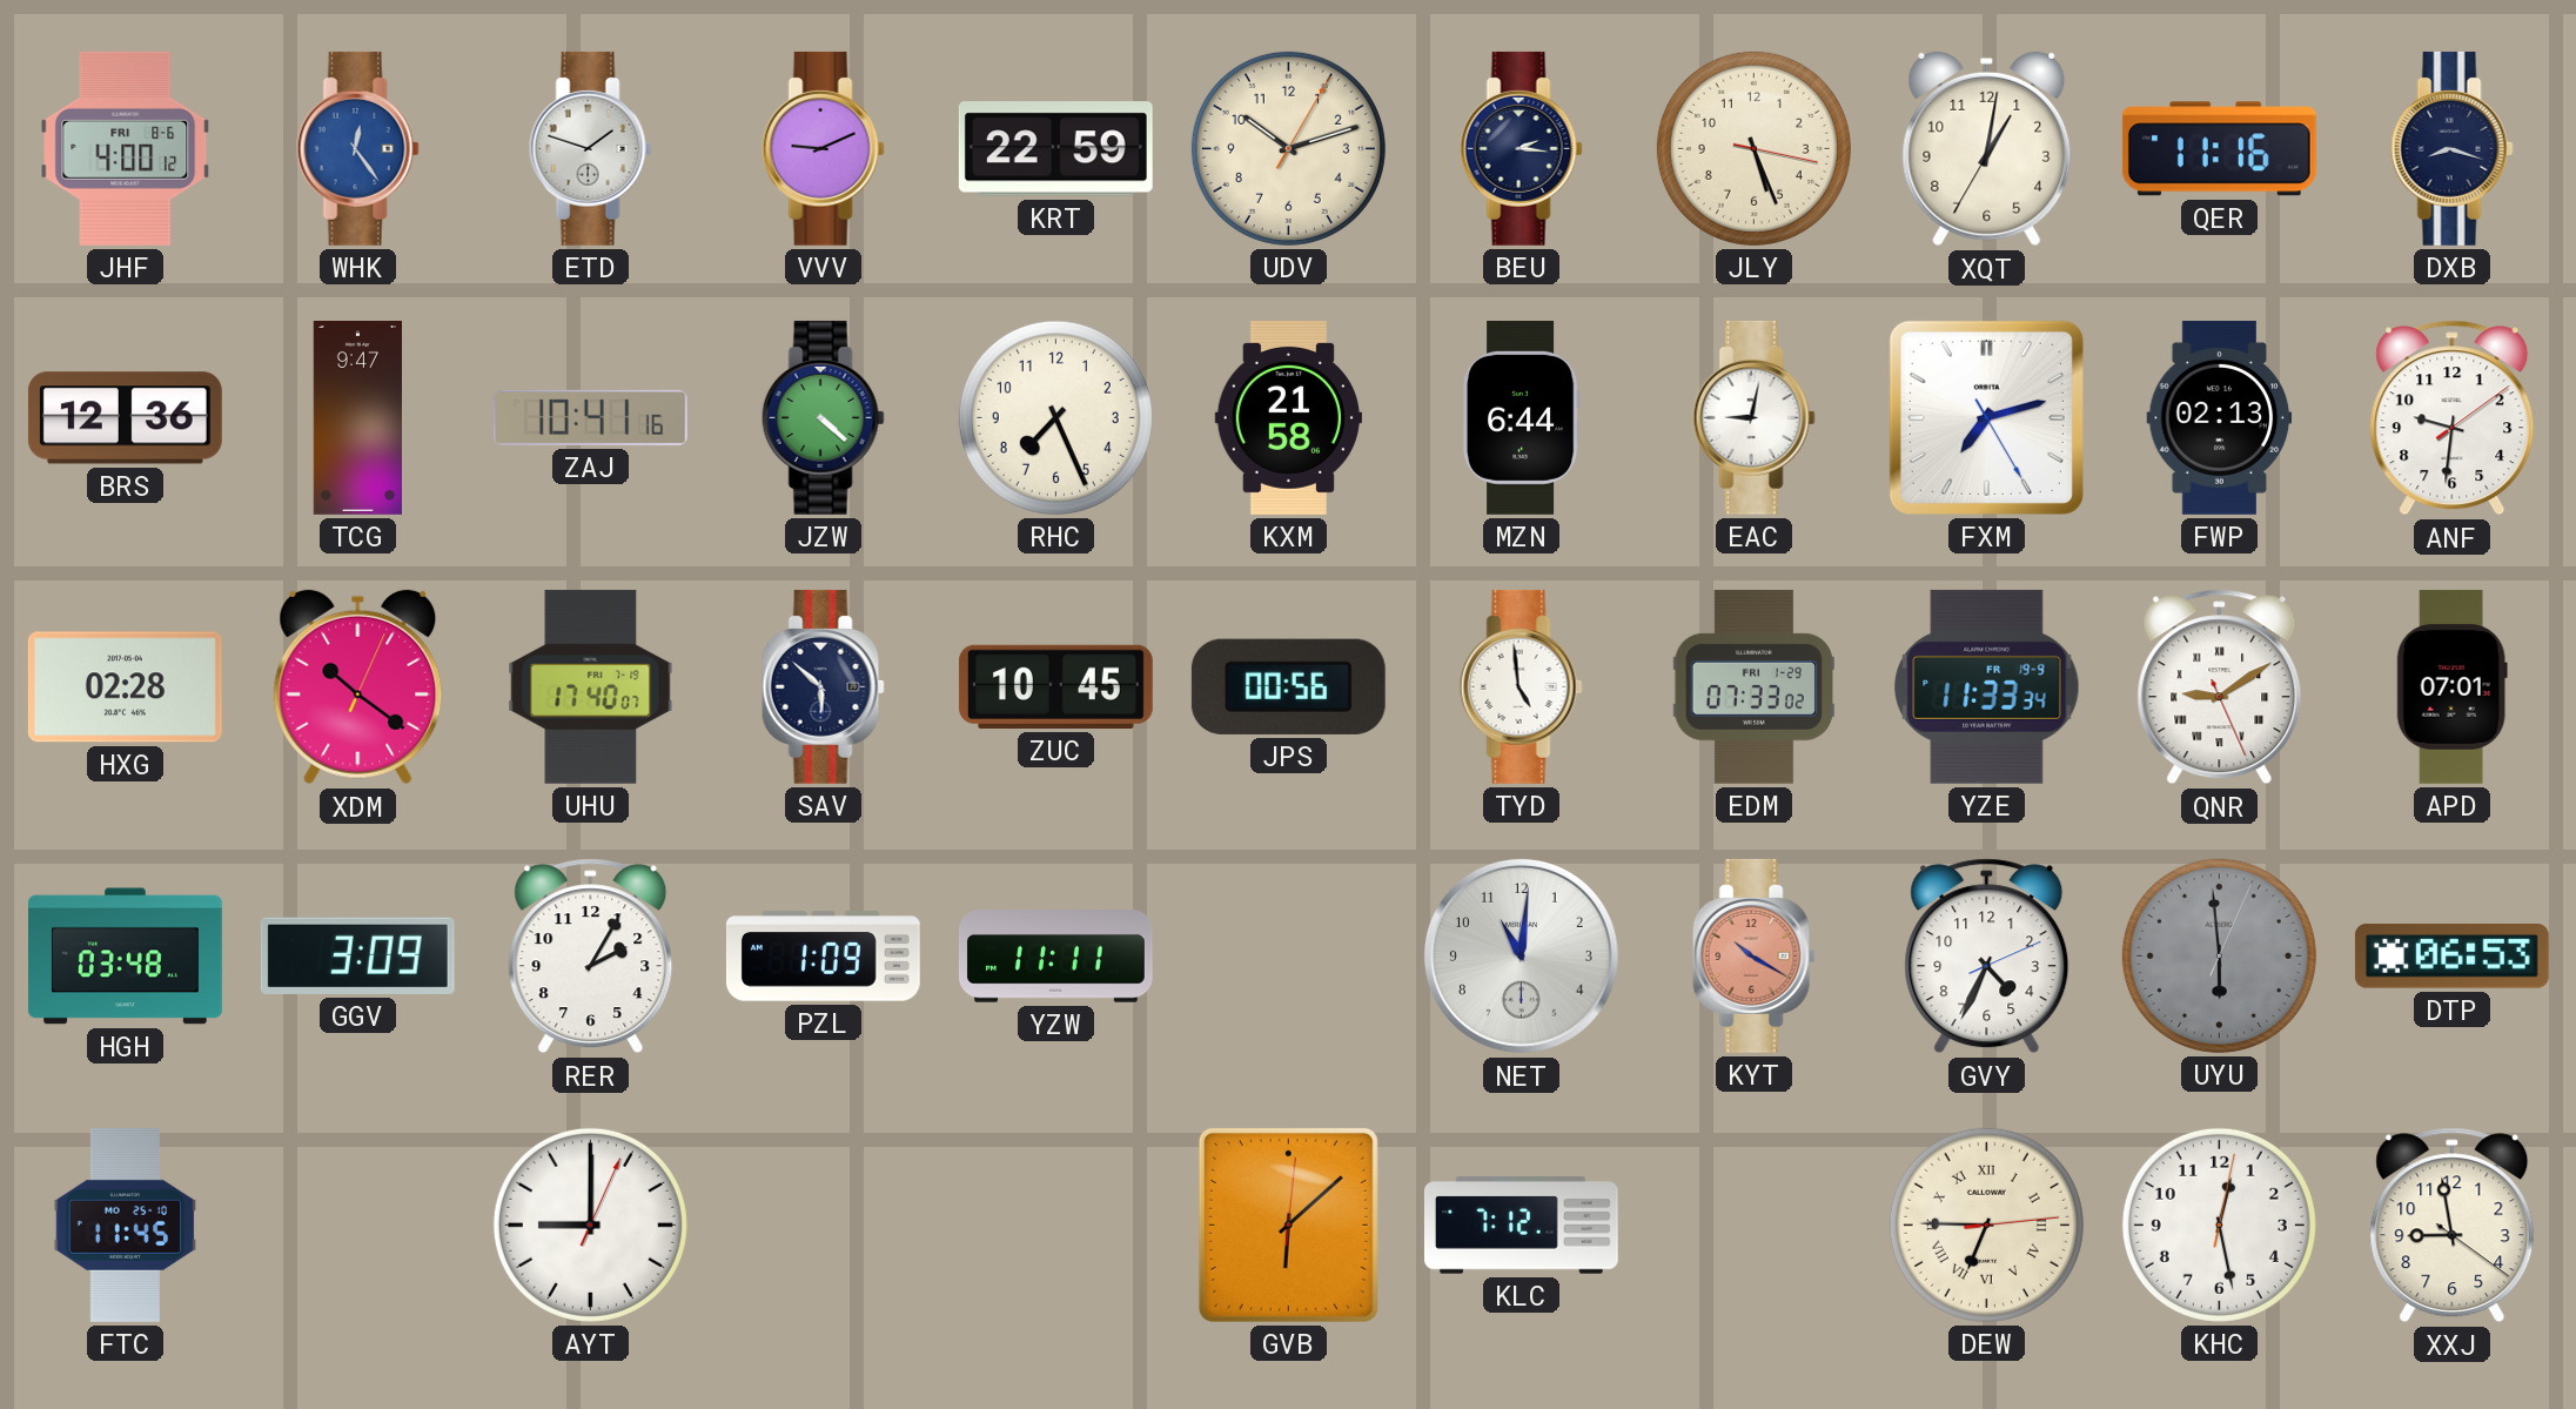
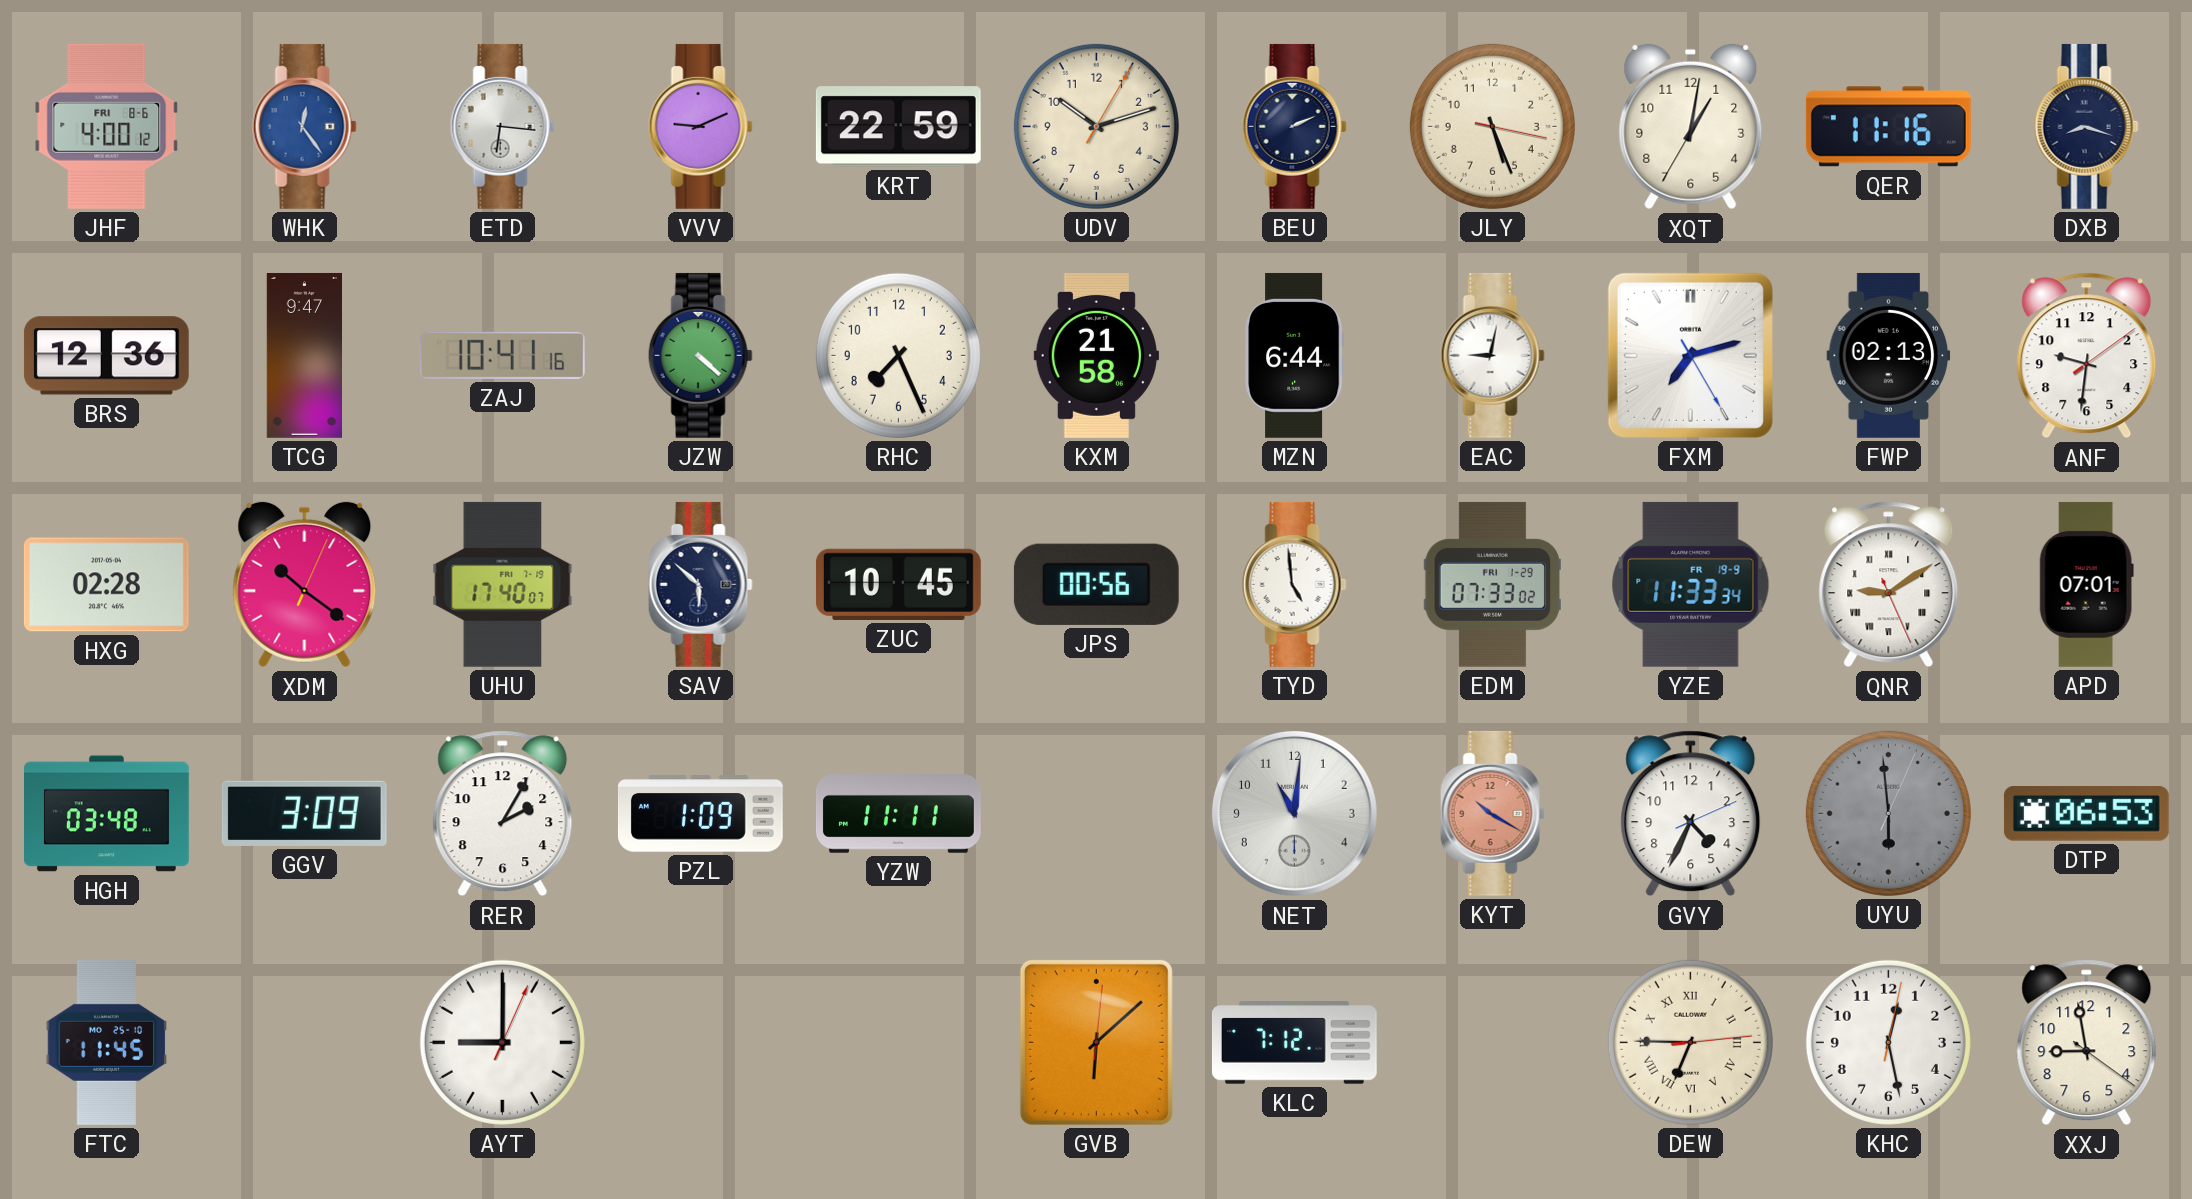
ETD: 1:48 -> 6:16
BEU: 2:16 -> 2:11
